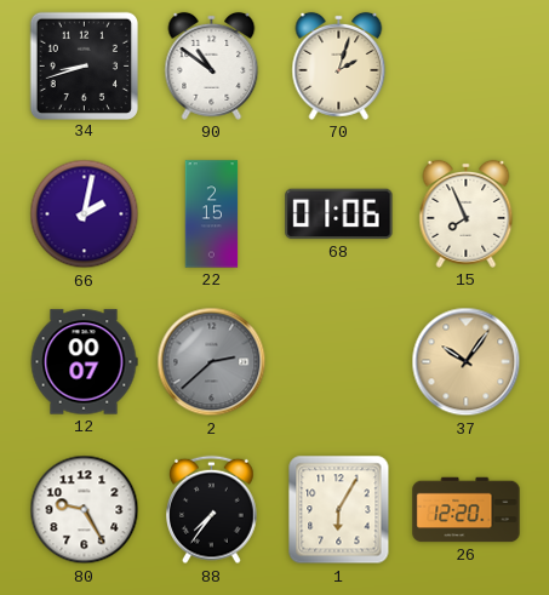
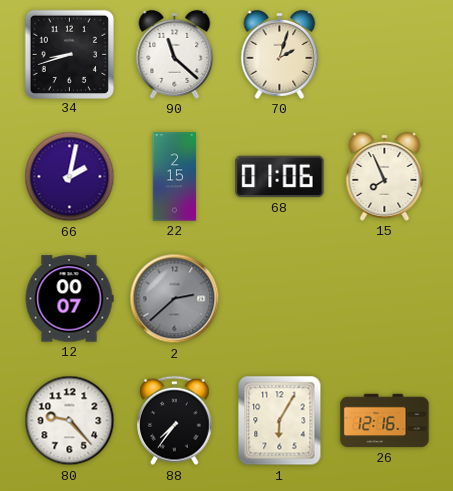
90: 10:51 -> 11:22
37: 10:06 -> none
80: 9:25 -> 9:23
26: 12:20 -> 12:16
